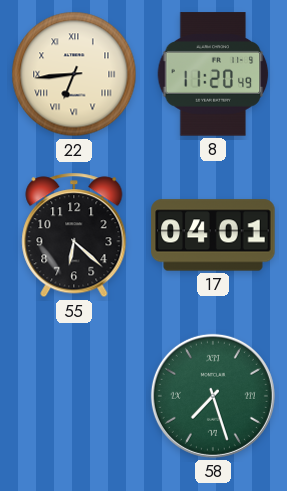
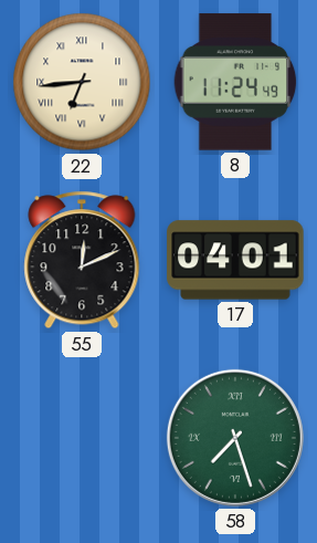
8: 11:20 -> 11:24
55: 6:22 -> 12:11
